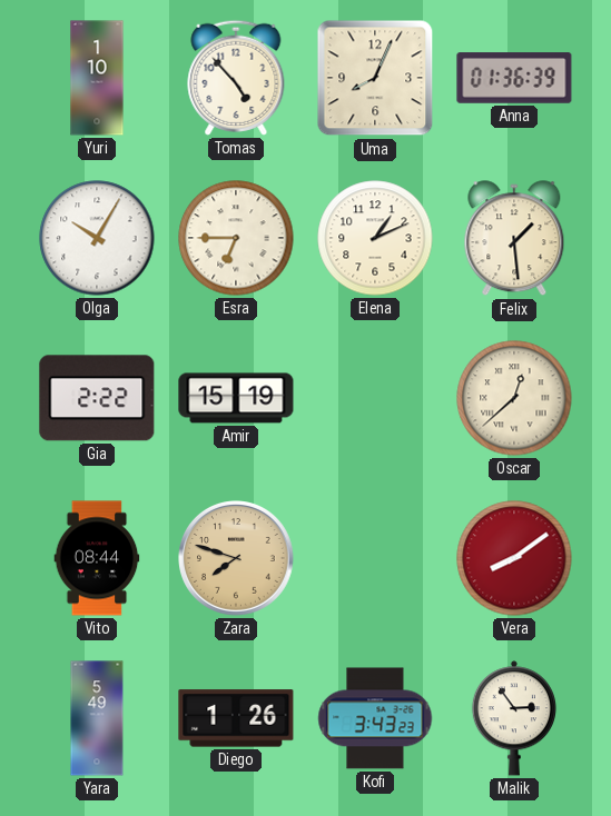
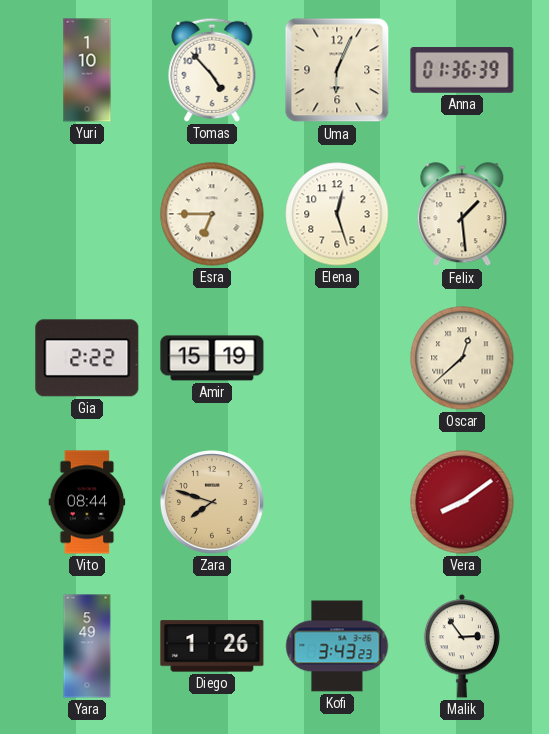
Uma: 8:04 -> 6:04
Olga: 10:05 -> none
Elena: 1:11 -> 12:27
